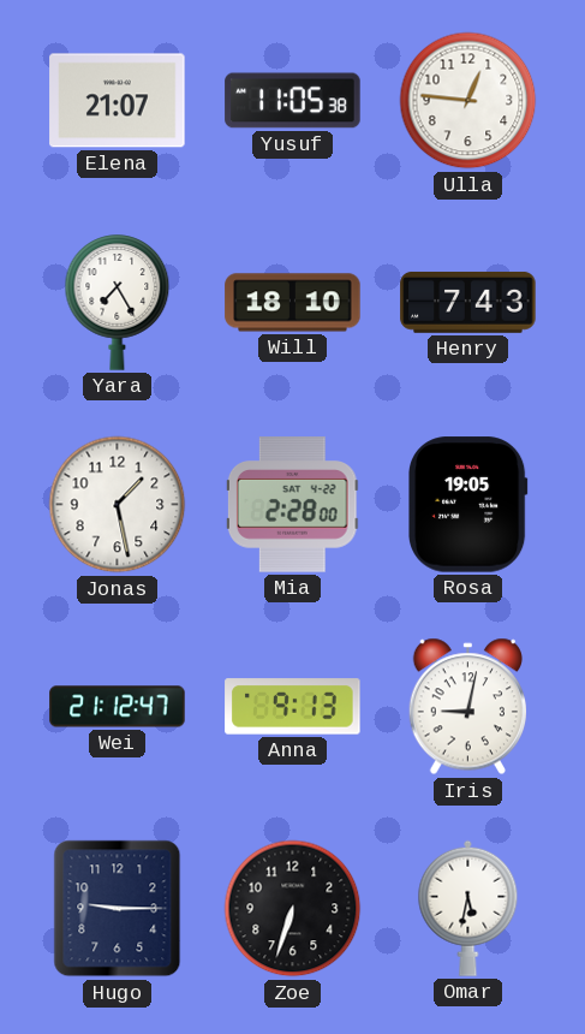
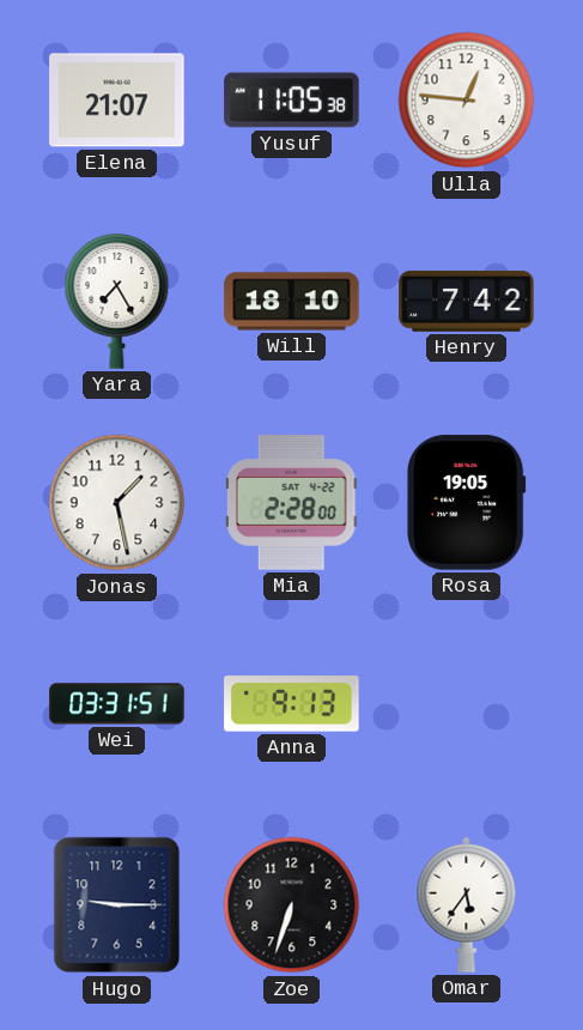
Henry: 7:43 -> 7:42
Wei: 21:12 -> 03:31
Iris: 9:02 -> none
Omar: 5:32 -> 5:36
